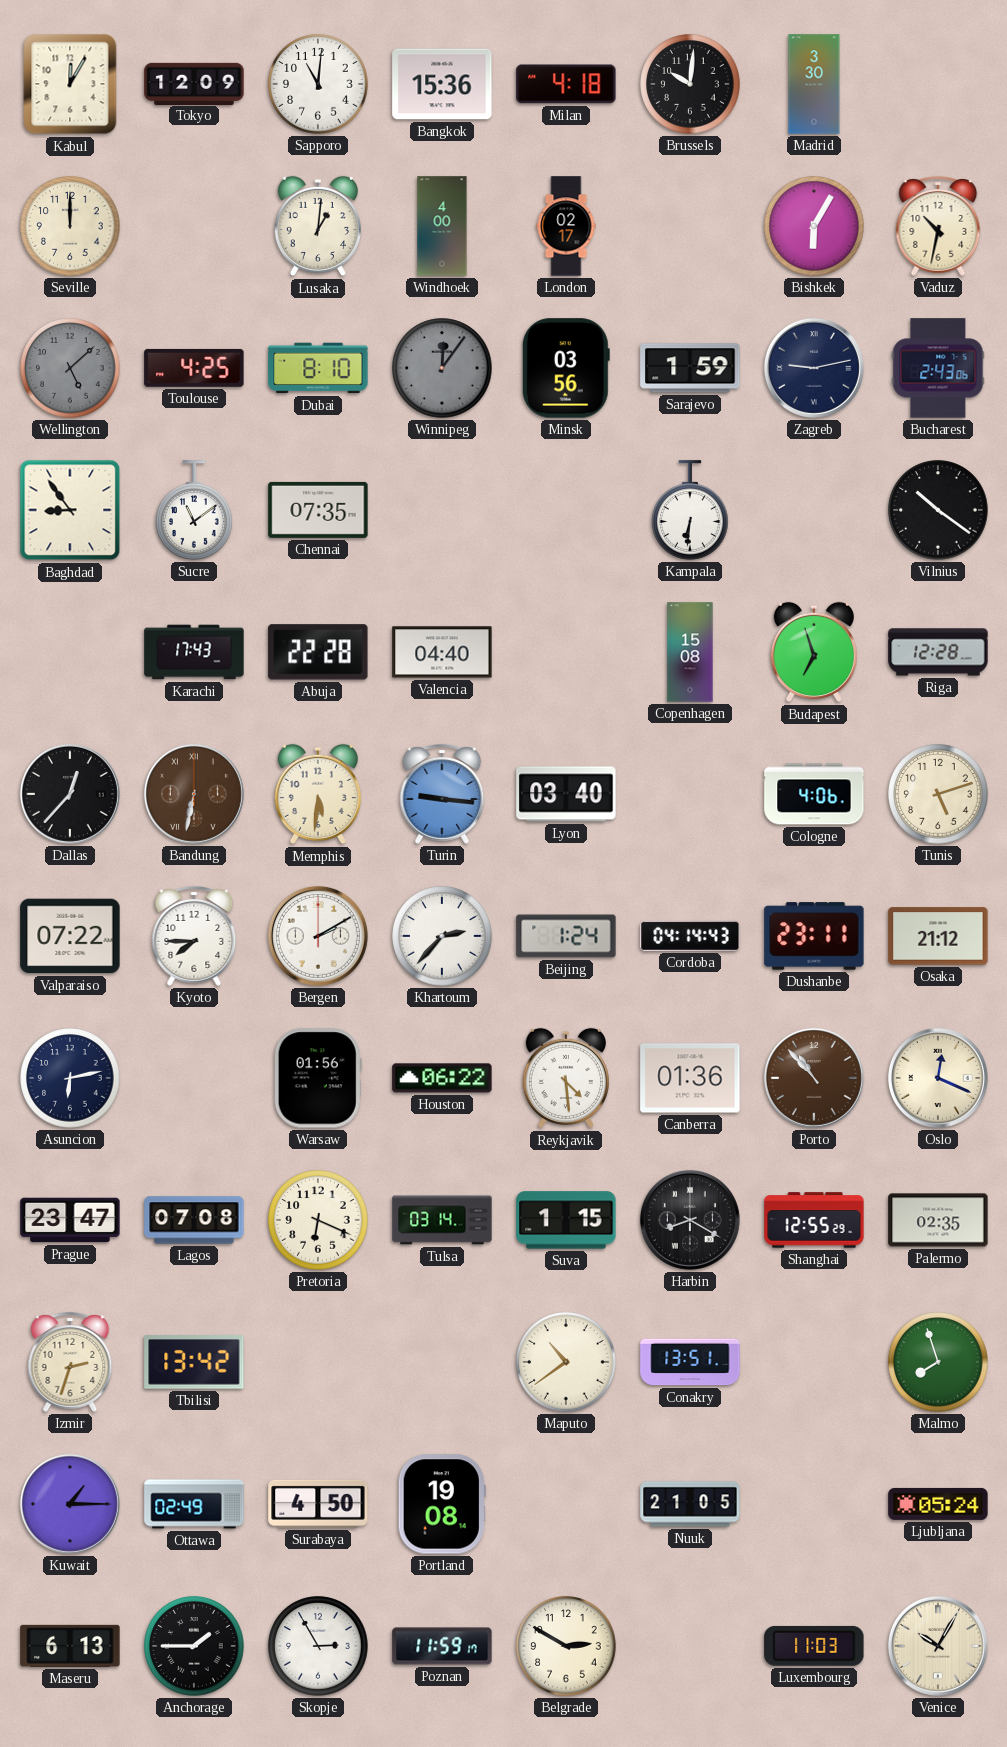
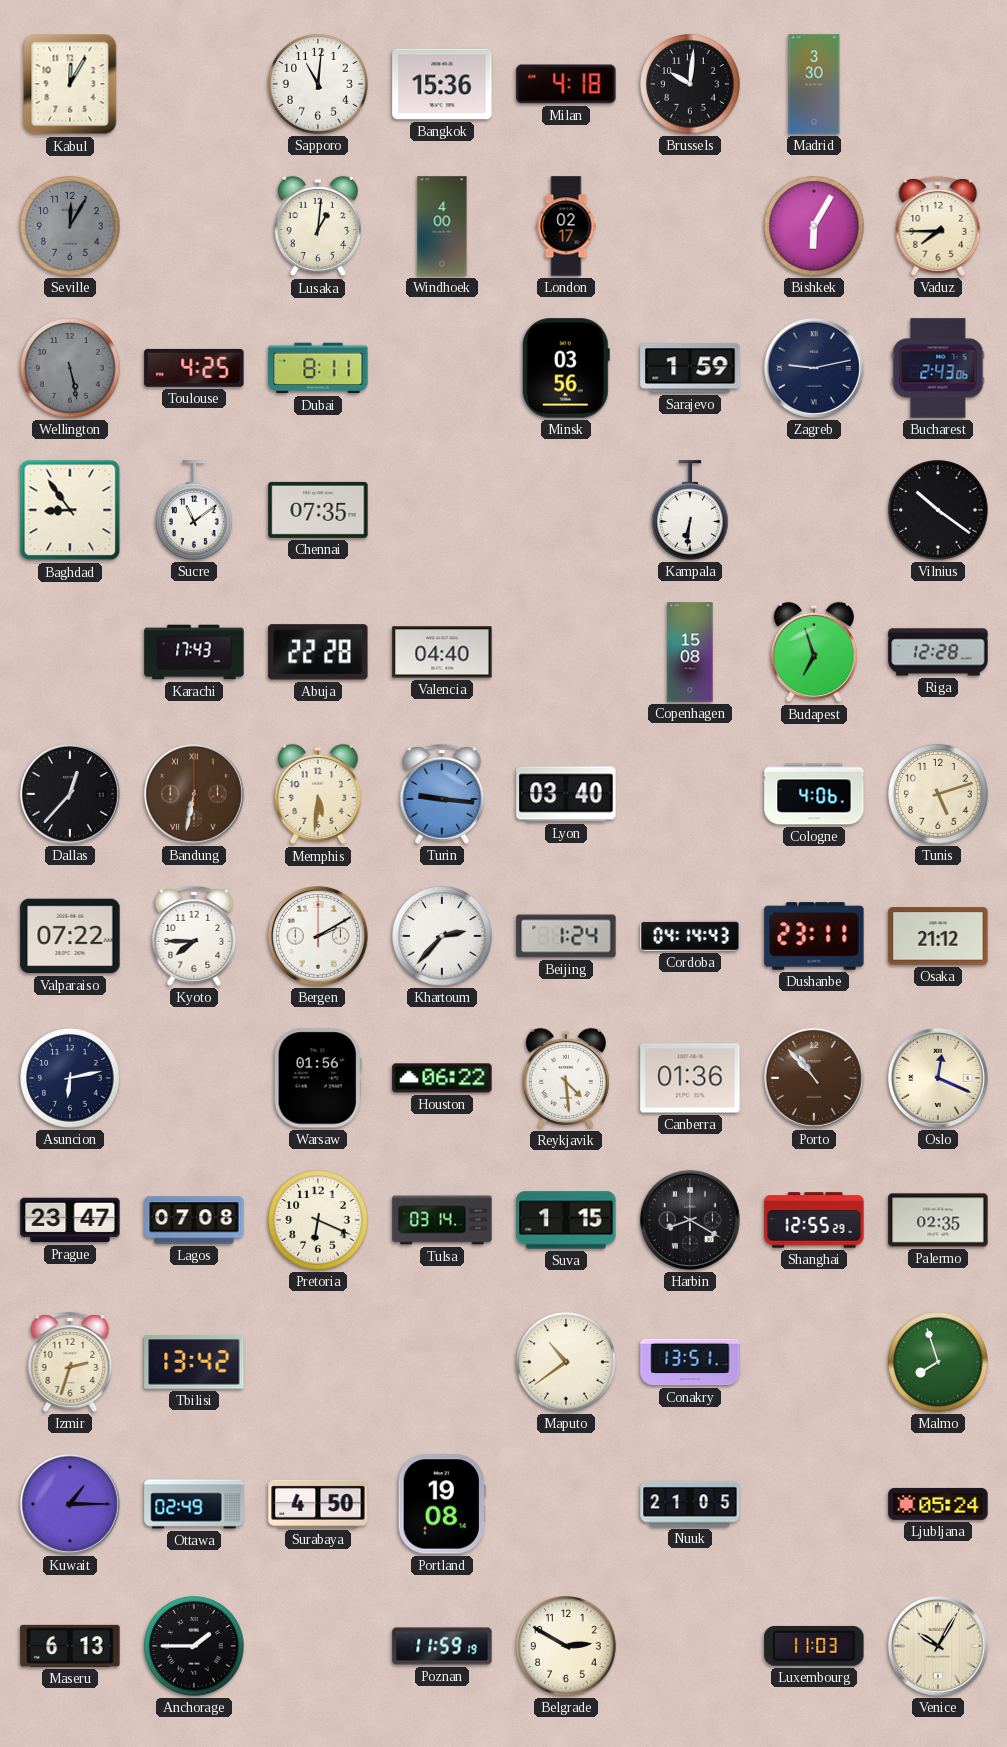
Tokyo: 12:09 -> none
Seville: 12:00 -> 12:05
Seville dial: cream -> grey
Vaduz: 10:32 -> 7:45
Wellington: 5:08 -> 5:28
Dubai: 8:10 -> 8:11
Winnipeg: 12:06 -> none
Skopje: 2:55 -> none
Poznan: 11:59:17 -> 11:59:19
